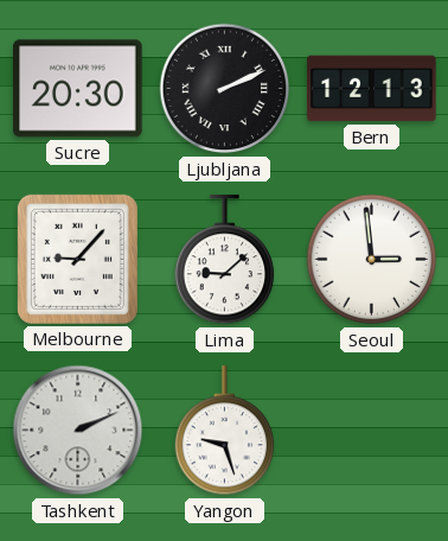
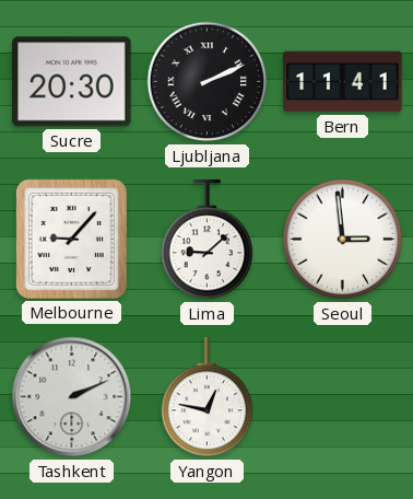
Bern: 12:13 -> 11:41
Yangon: 9:27 -> 12:47
